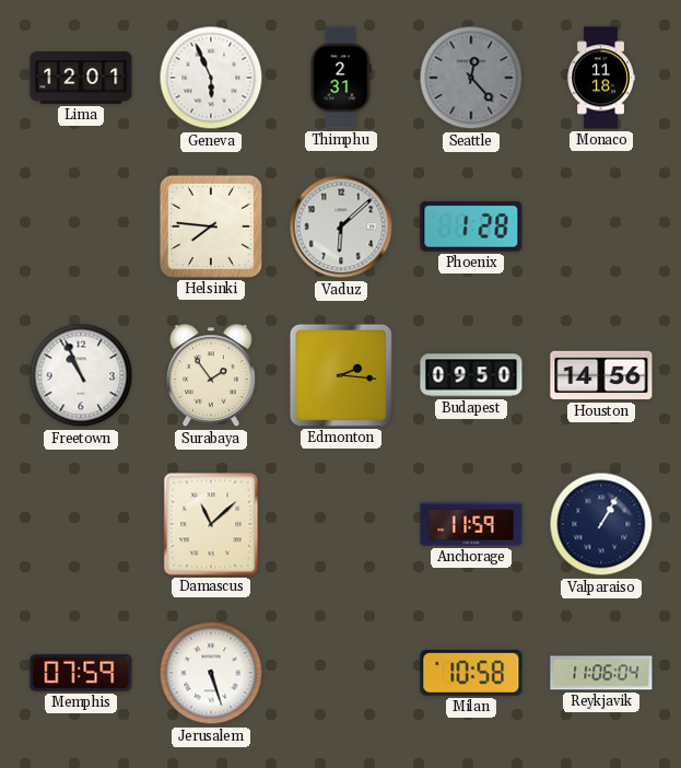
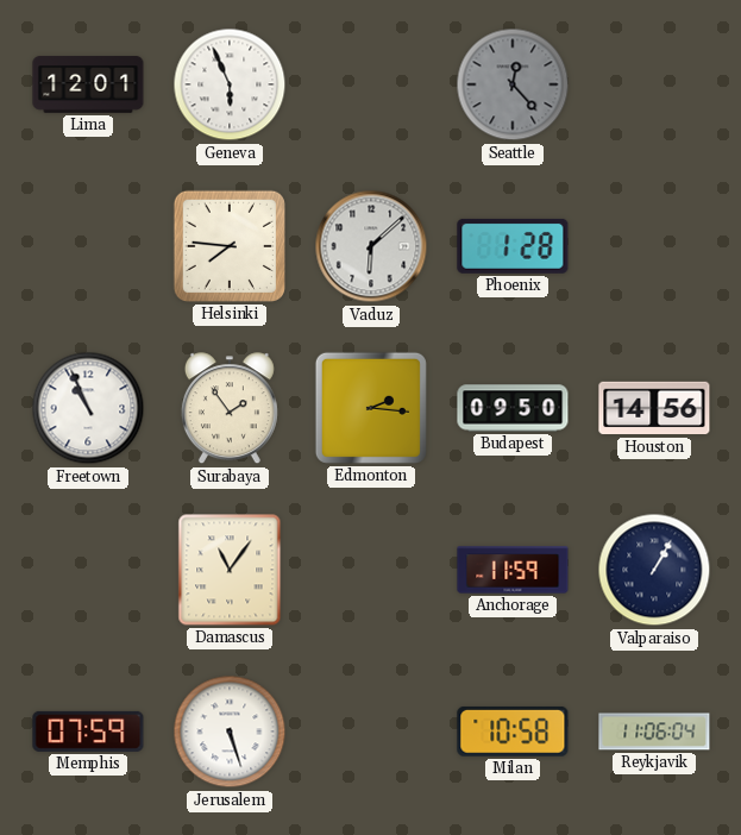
Thimphu: 2:31 -> none
Monaco: 11:18 -> none
Damascus: 11:08 -> 11:06
